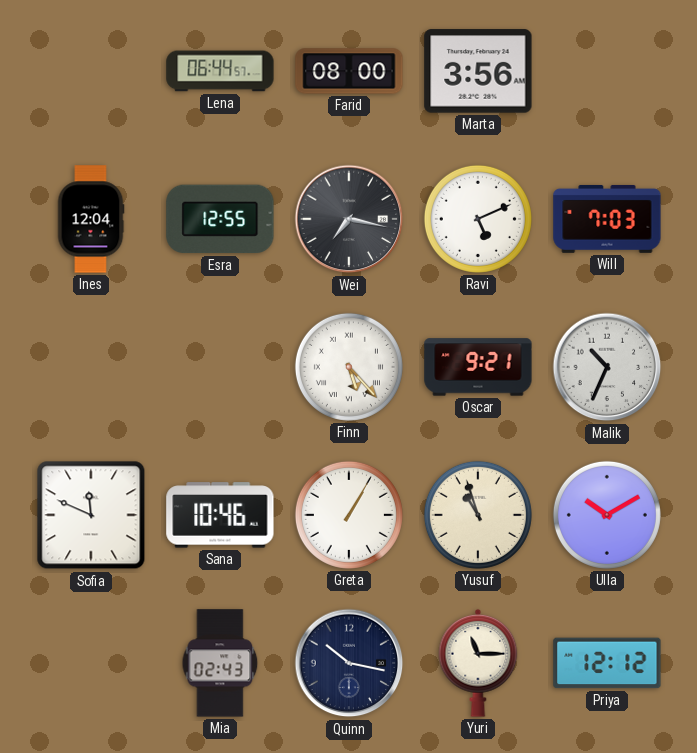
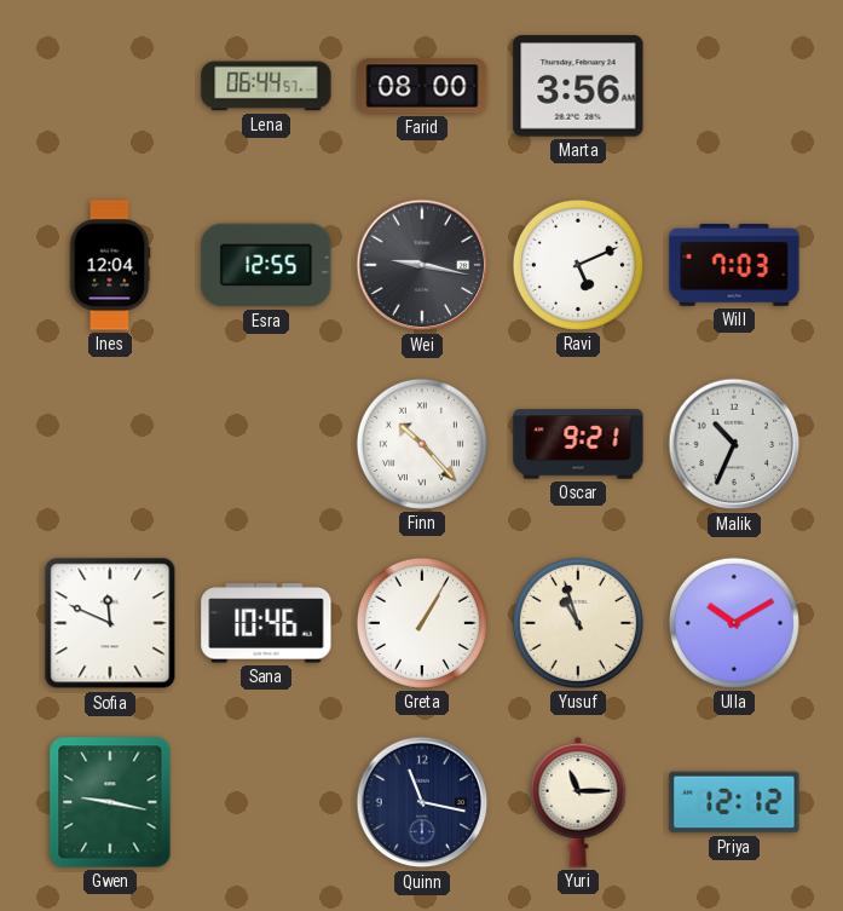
Wei: 7:17 -> 9:17
Finn: 5:23 -> 10:23
Gwen: none -> 9:17
Mia: 02:43 -> none
Quinn: 10:17 -> 11:17
